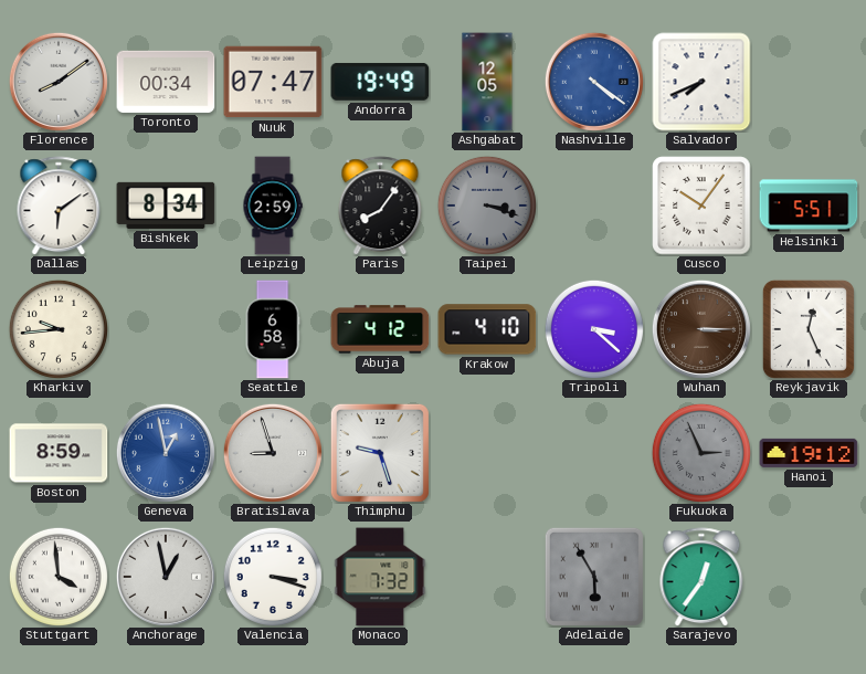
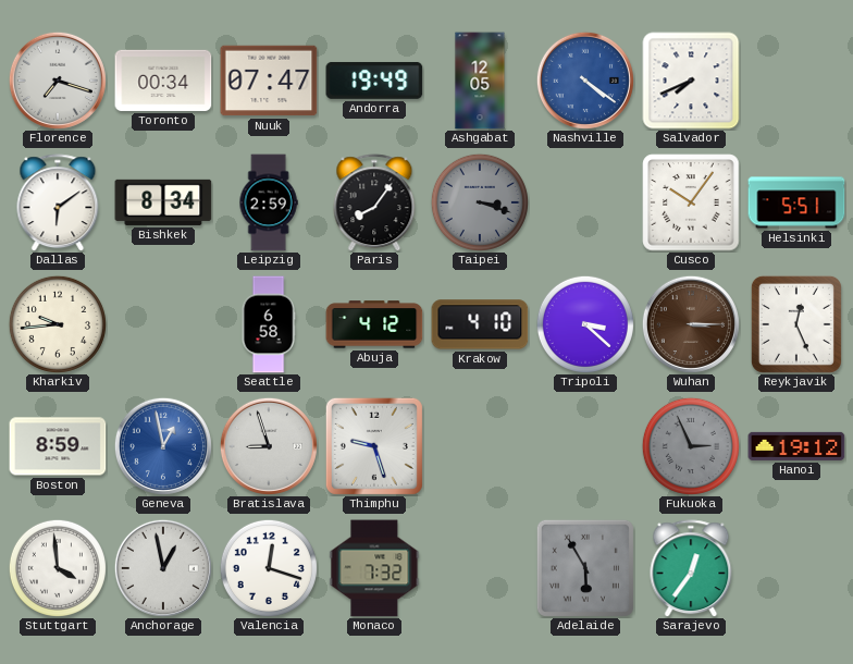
Florence: 8:09 -> 7:18
Valencia: 3:18 -> 12:18
